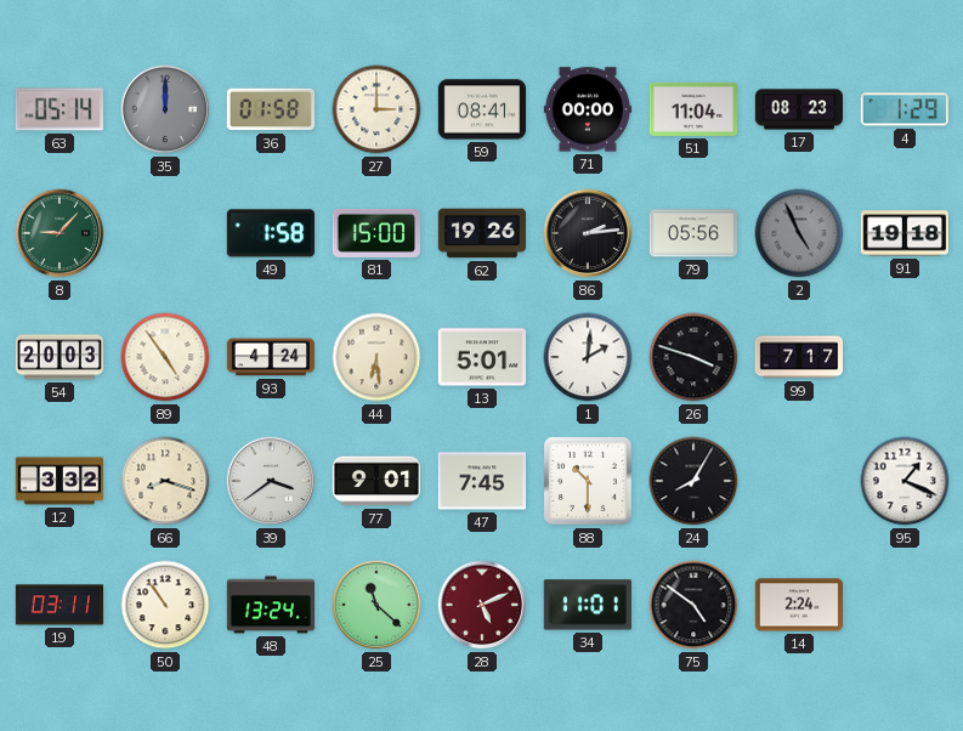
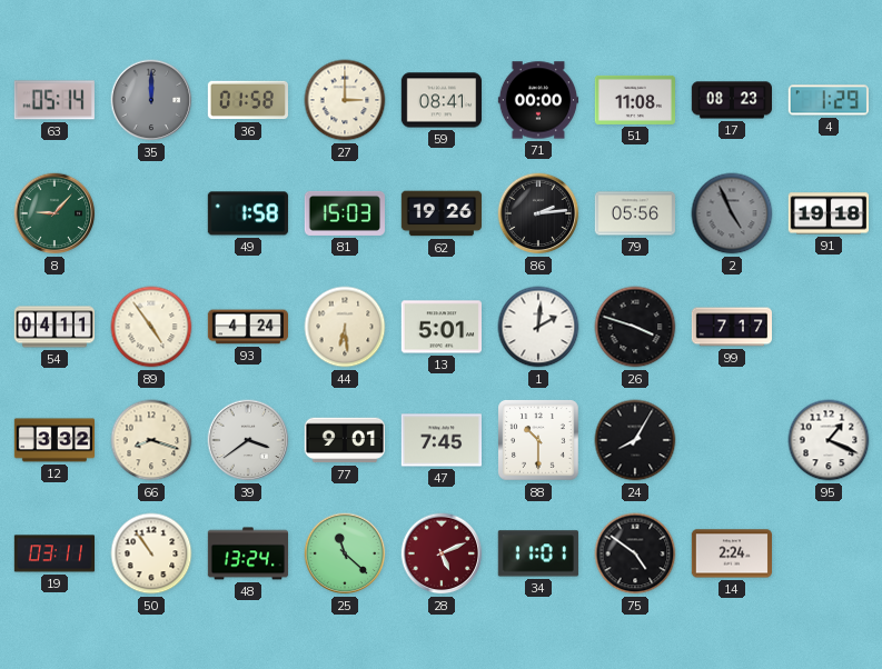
51: 11:04 -> 11:08
81: 15:00 -> 15:03
54: 20:03 -> 04:11
